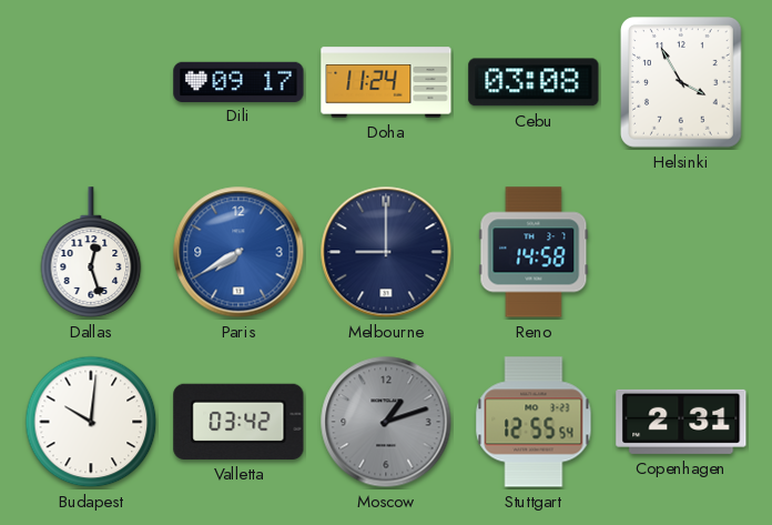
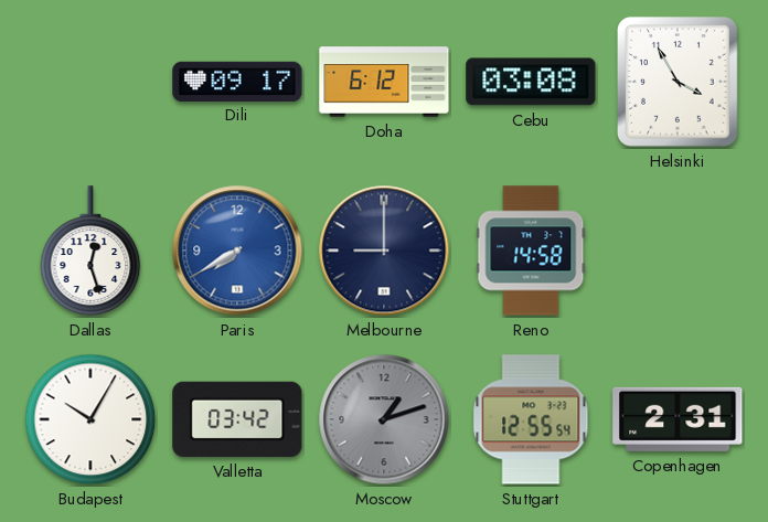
Doha: 11:24 -> 6:12
Budapest: 10:01 -> 10:05
